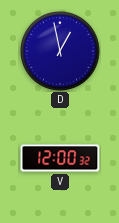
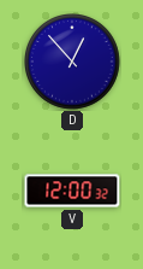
D: 12:58 -> 12:53
